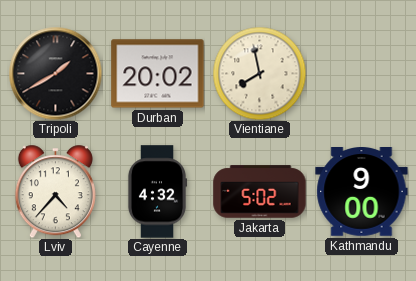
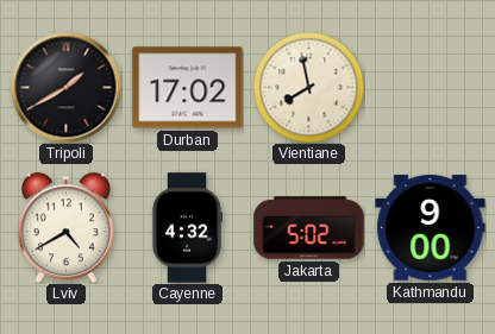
Durban: 20:02 -> 17:02
Lviv: 4:37 -> 4:40
